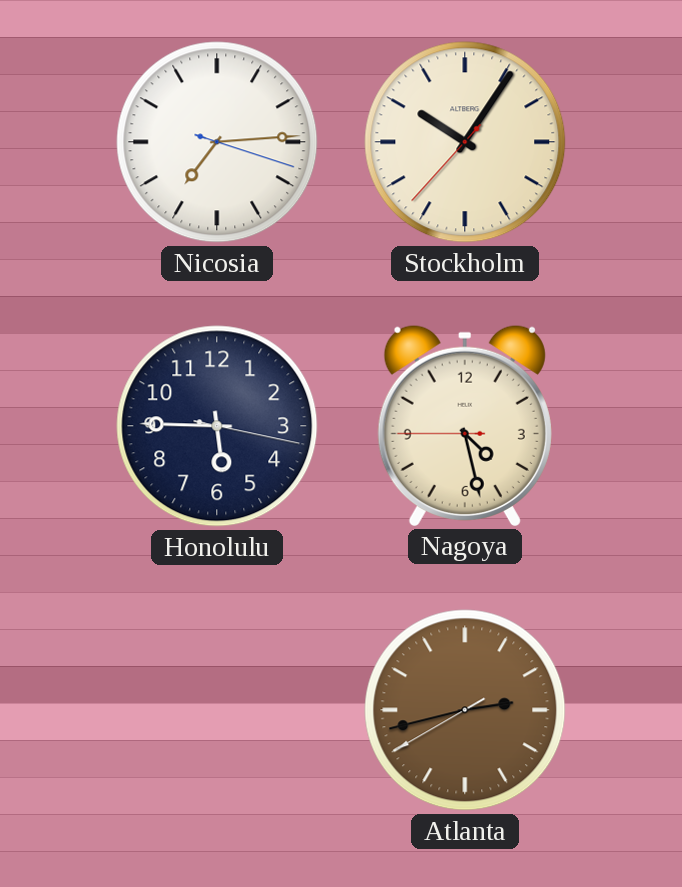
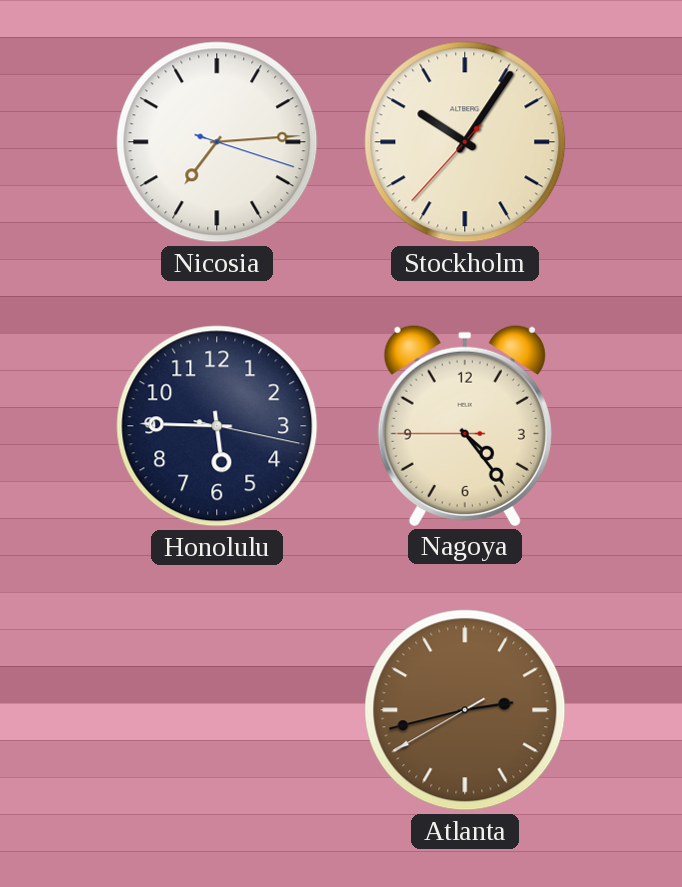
Nagoya: 4:27 -> 4:23
